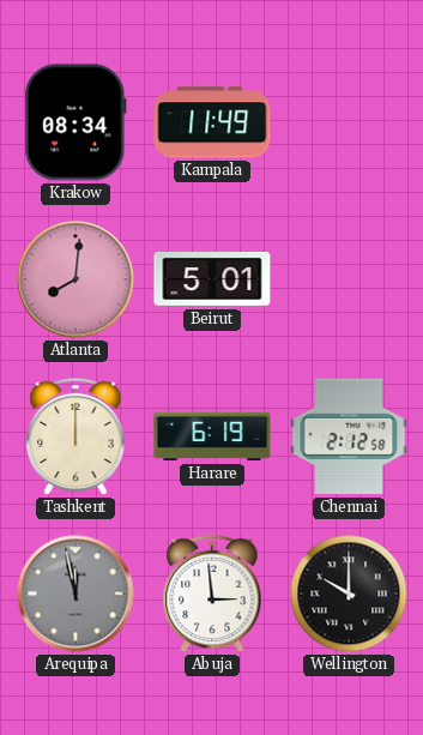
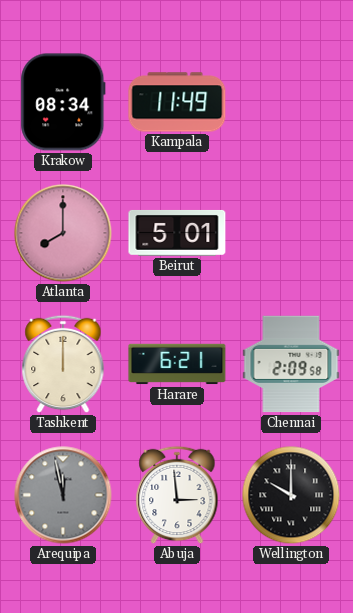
Atlanta: 8:01 -> 8:00
Harare: 6:19 -> 6:21
Chennai: 2:12 -> 2:09
